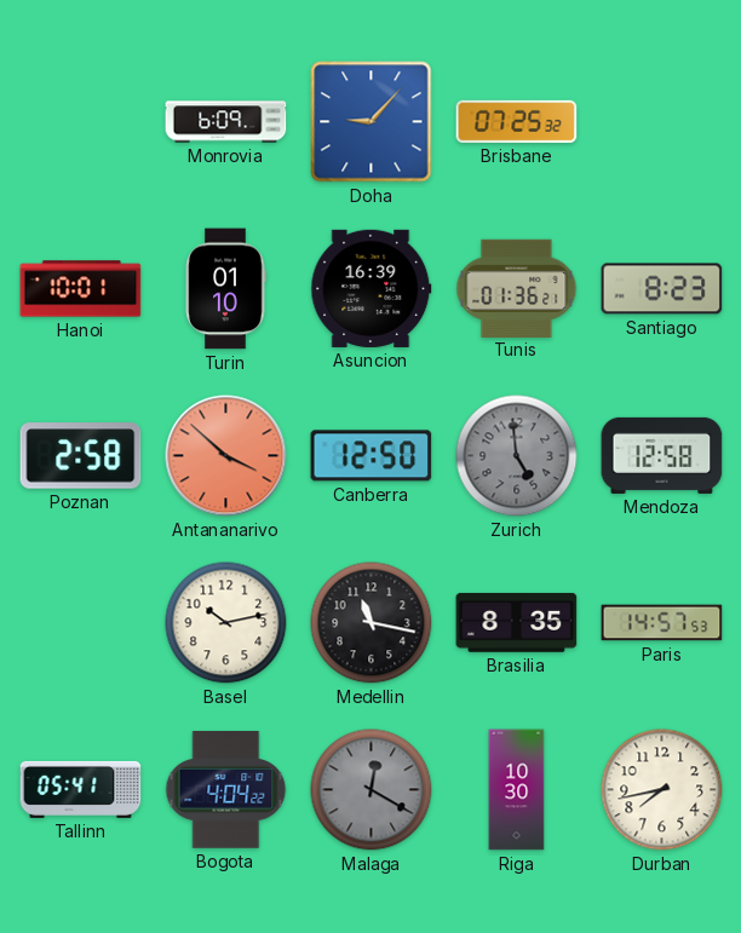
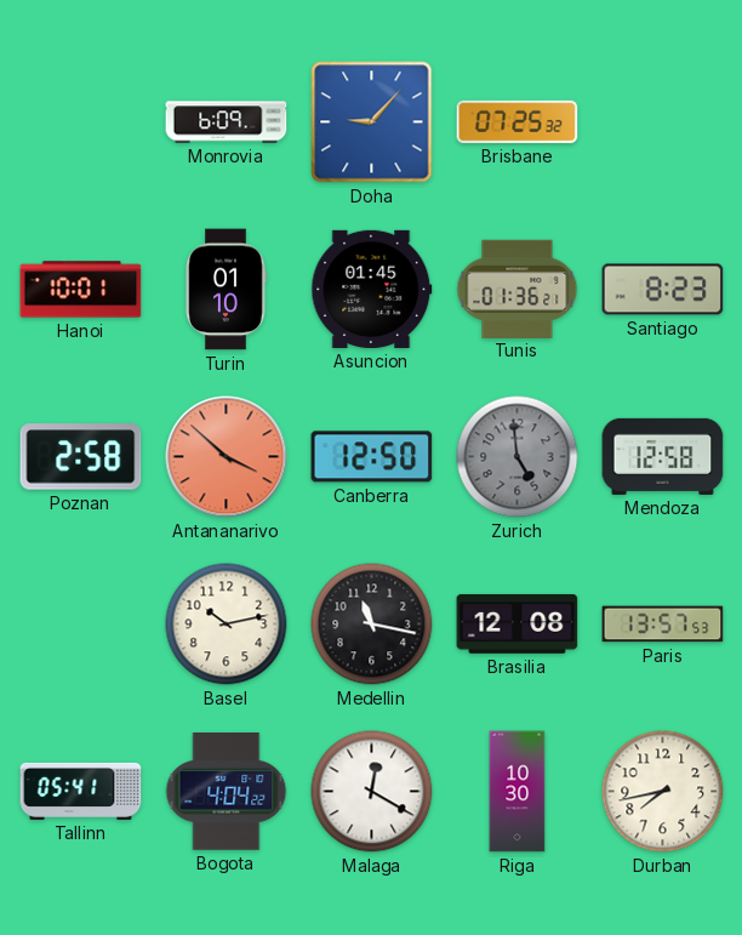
Asuncion: 16:39 -> 01:45
Brasilia: 8:35 -> 12:08
Paris: 14:57 -> 13:57
Malaga dial: grey -> white
